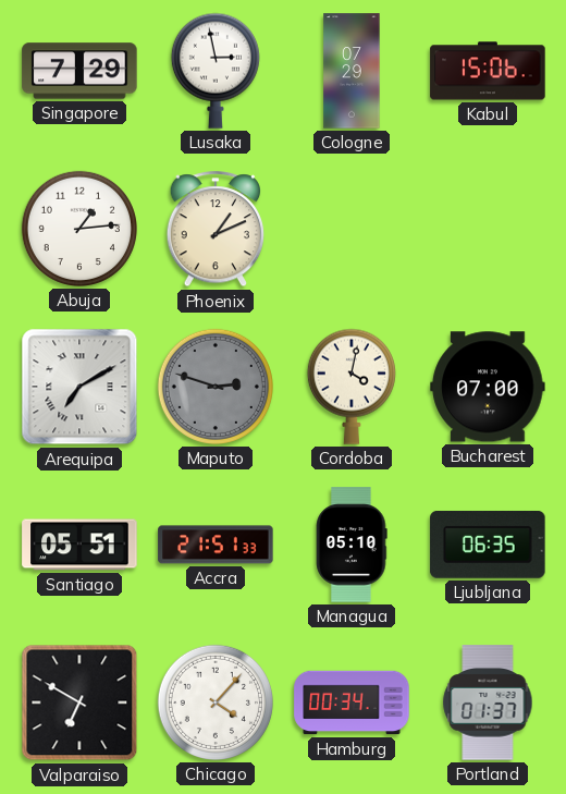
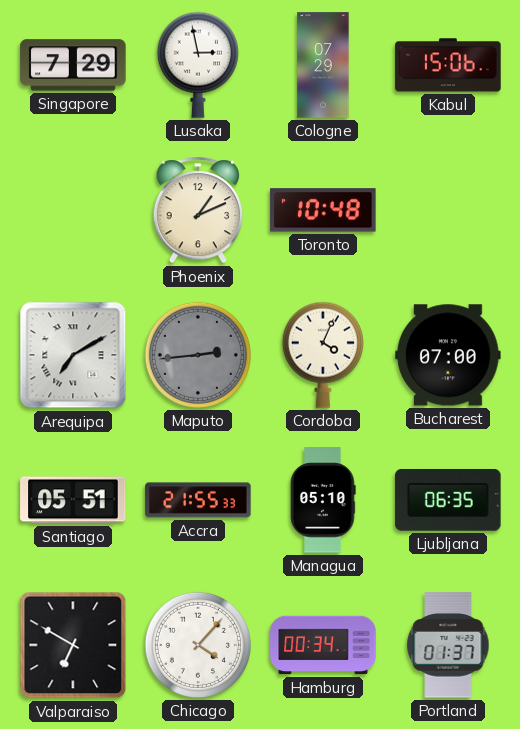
Abuja: 1:14 -> none
Toronto: none -> 10:48
Maputo: 2:48 -> 2:44
Cordoba: 4:02 -> 4:04
Accra: 21:51 -> 21:55
